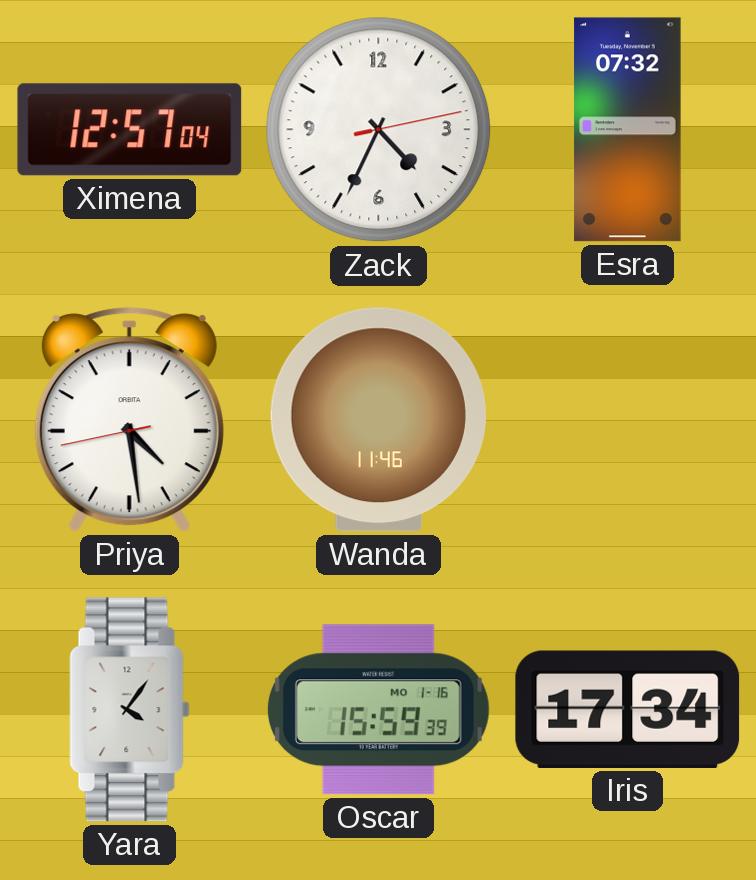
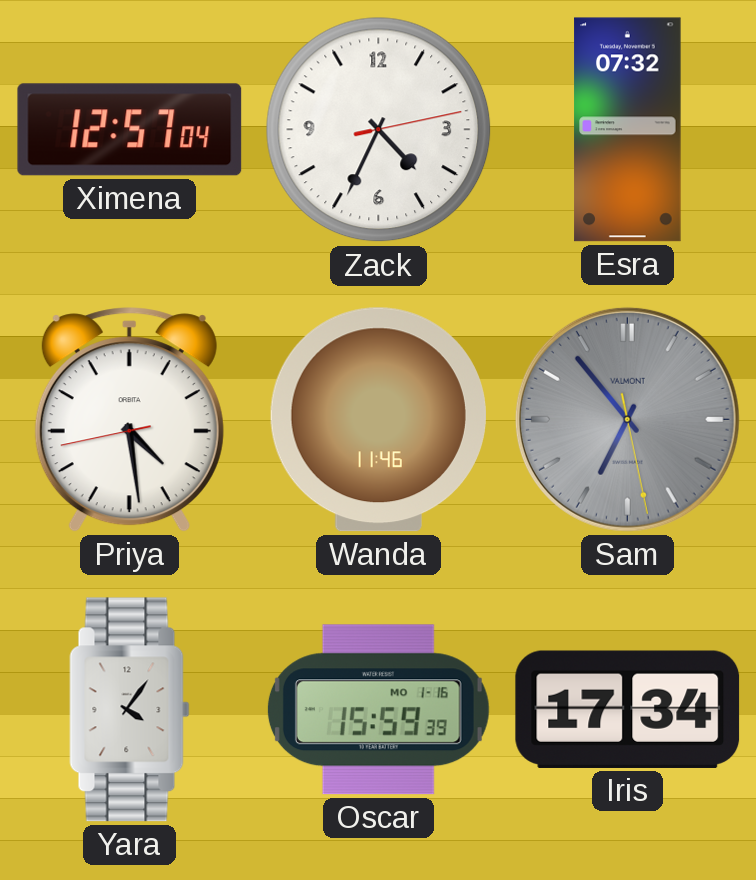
Sam: none -> 6:53
